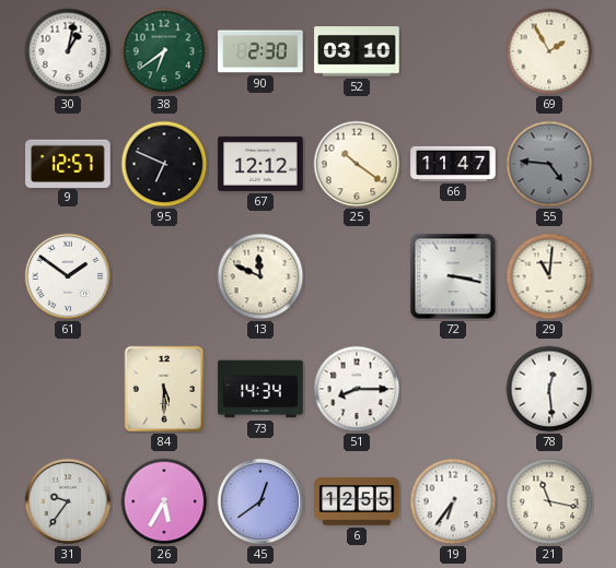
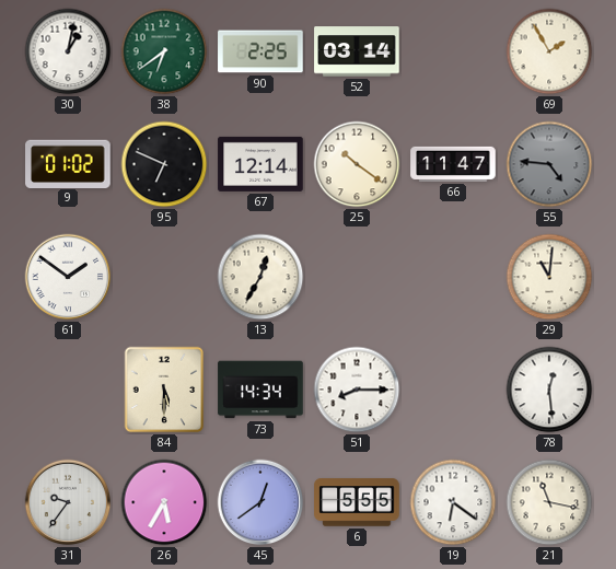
90: 2:30 -> 2:25
52: 03:10 -> 03:14
9: 12:57 -> 01:02
67: 12:12 -> 12:14
13: 11:49 -> 12:35
72: 3:17 -> none
6: 12:55 -> 5:55
19: 6:36 -> 6:21
